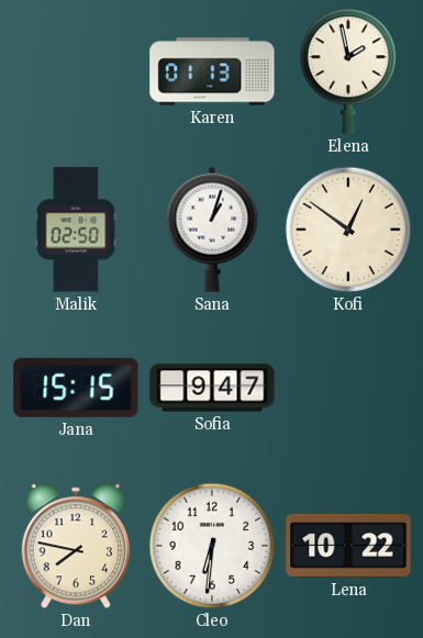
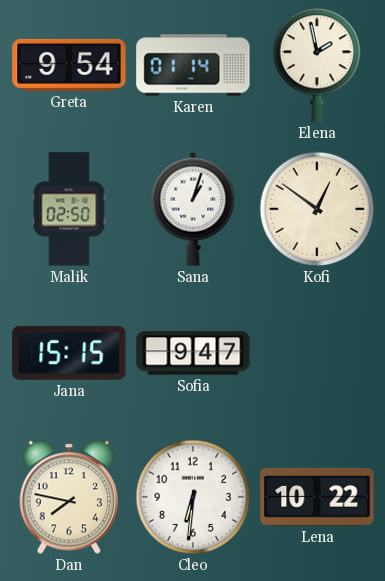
Greta: none -> 9:54
Karen: 01:13 -> 01:14
